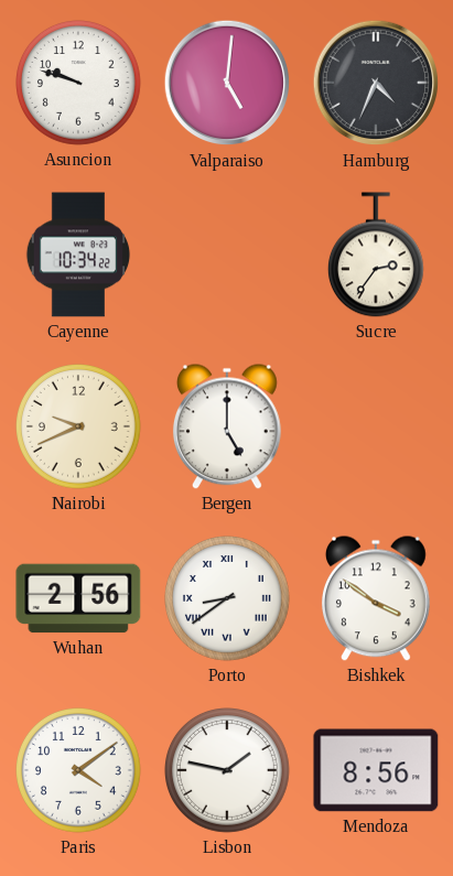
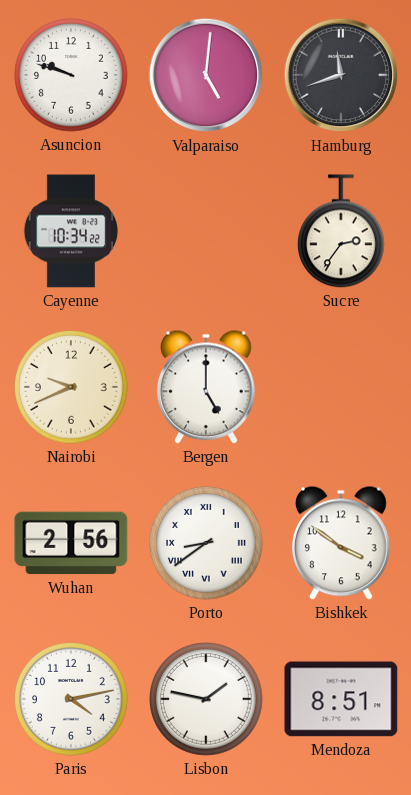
Hamburg: 4:34 -> 11:42
Paris: 4:09 -> 4:13
Mendoza: 8:56 -> 8:51
